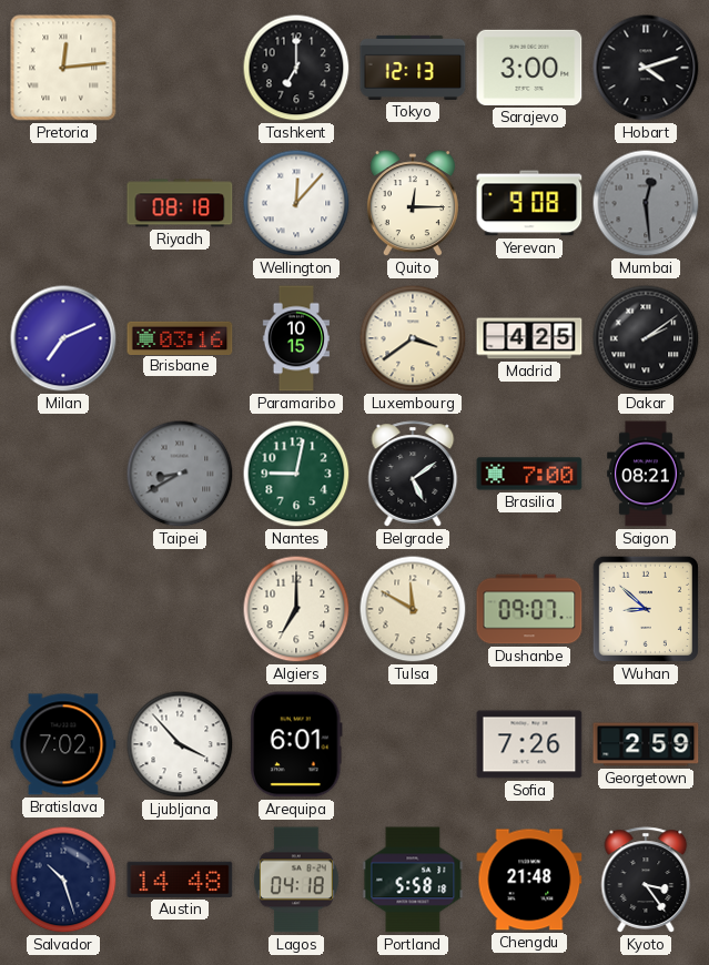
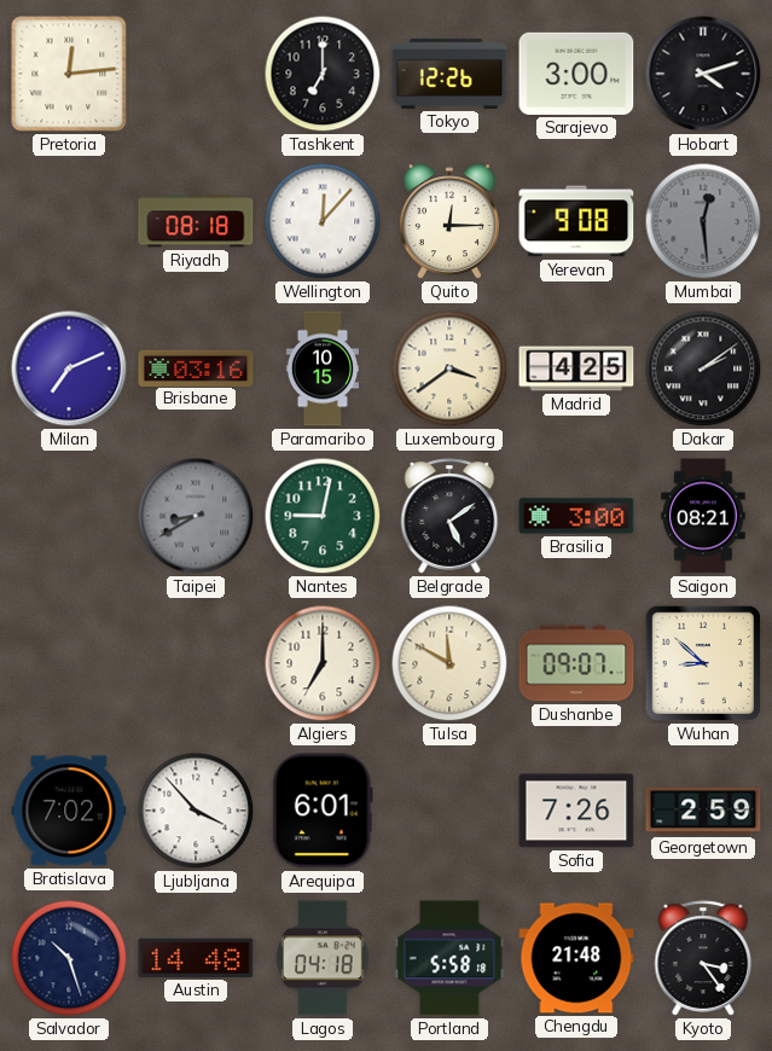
Tokyo: 12:13 -> 12:26
Brasilia: 7:00 -> 3:00
